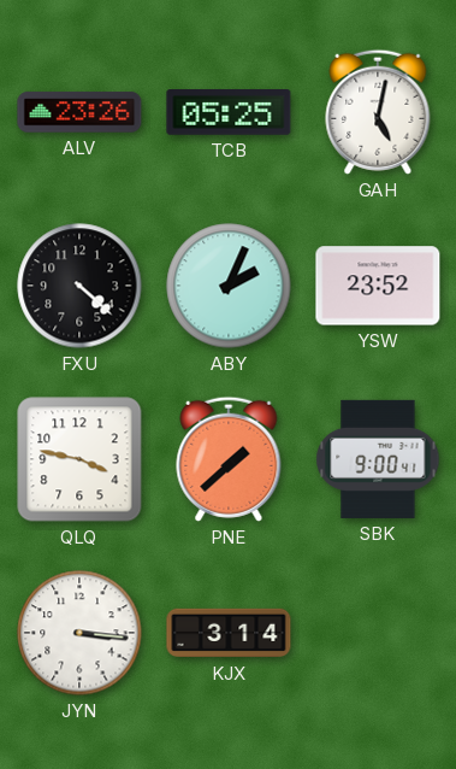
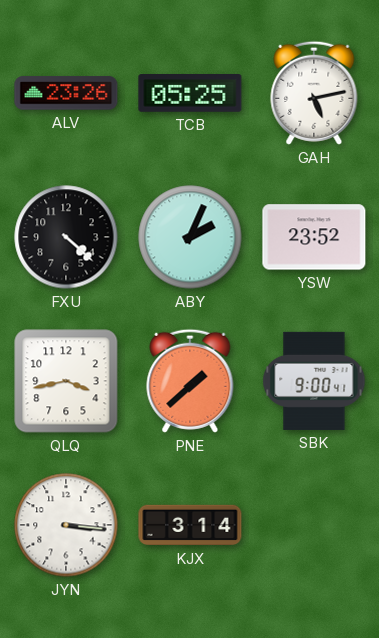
GAH: 5:02 -> 5:13
QLQ: 3:47 -> 3:43
